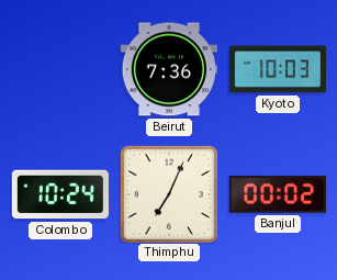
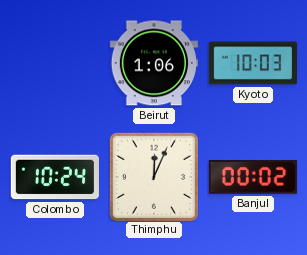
Beirut: 7:36 -> 1:06
Thimphu: 7:04 -> 12:04
